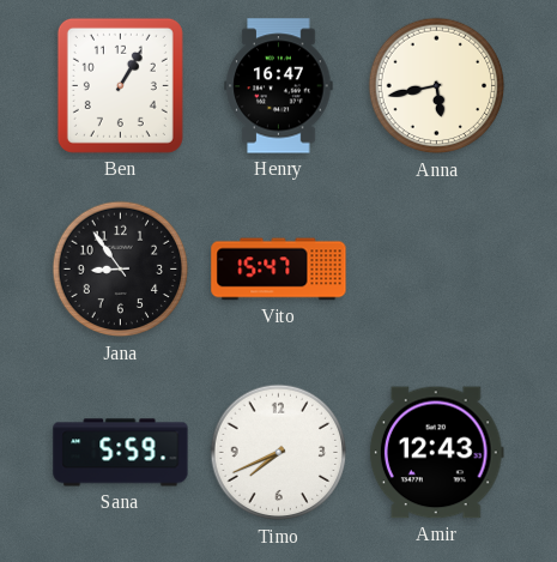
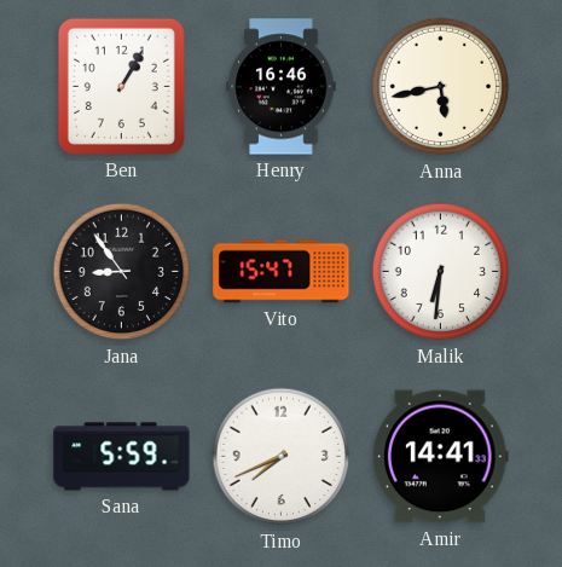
Henry: 16:47 -> 16:46
Malik: none -> 6:31
Amir: 12:43 -> 14:41
